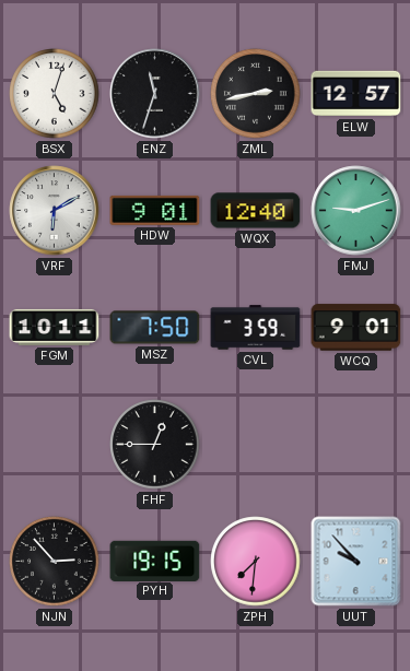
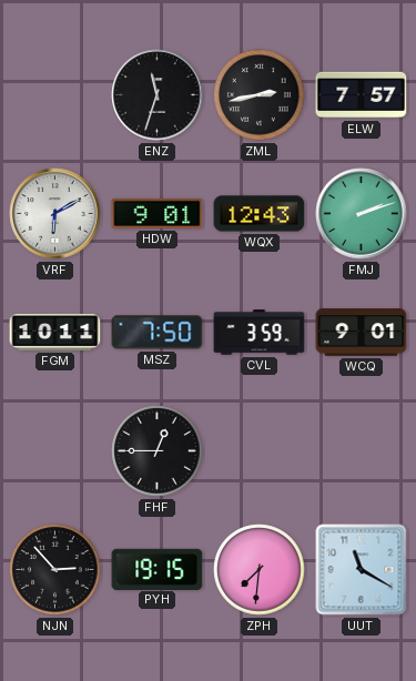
BSX: 5:03 -> none
ELW: 12:57 -> 7:57
WQX: 12:40 -> 12:43
FMJ: 9:12 -> 2:12
UUT: 9:53 -> 11:20
